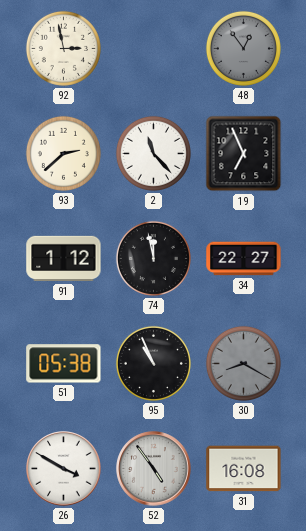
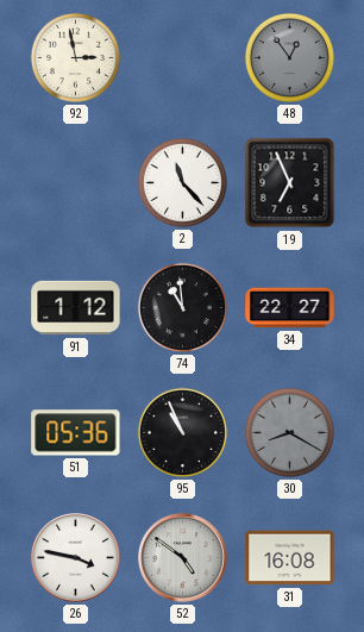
93: 2:38 -> none
74: 11:58 -> 10:59
51: 05:38 -> 05:36
26: 3:50 -> 3:47
52: 4:54 -> 4:51
